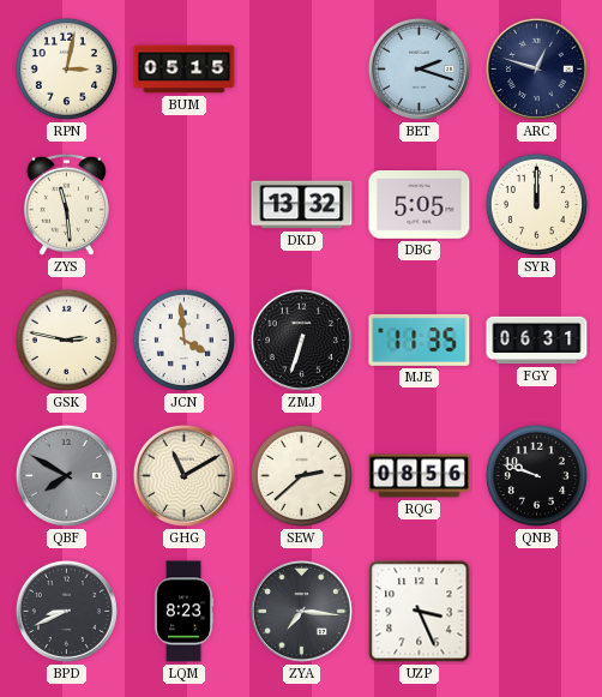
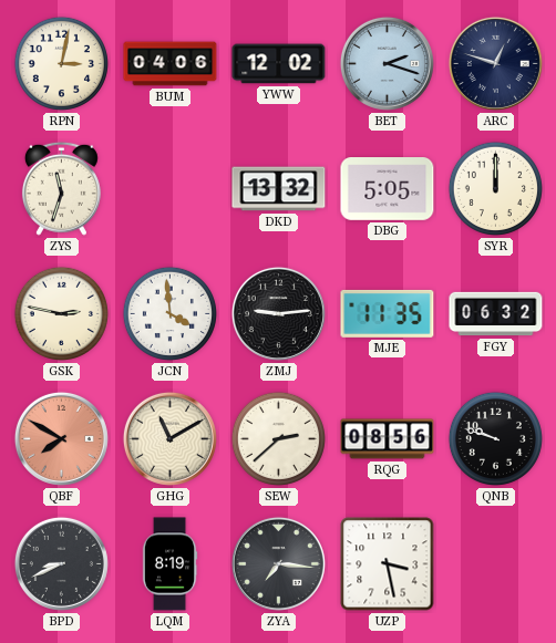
BUM: 05:15 -> 04:06
YWW: none -> 12:02
ZYS: 11:29 -> 11:33
ZMJ: 6:33 -> 9:14
FGY: 06:31 -> 06:32
QBF dial: grey -> salmon
LQM: 8:23 -> 8:19
UZP: 3:26 -> 3:28
